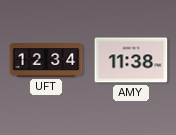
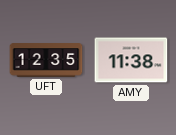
UFT: 12:34 -> 12:35
